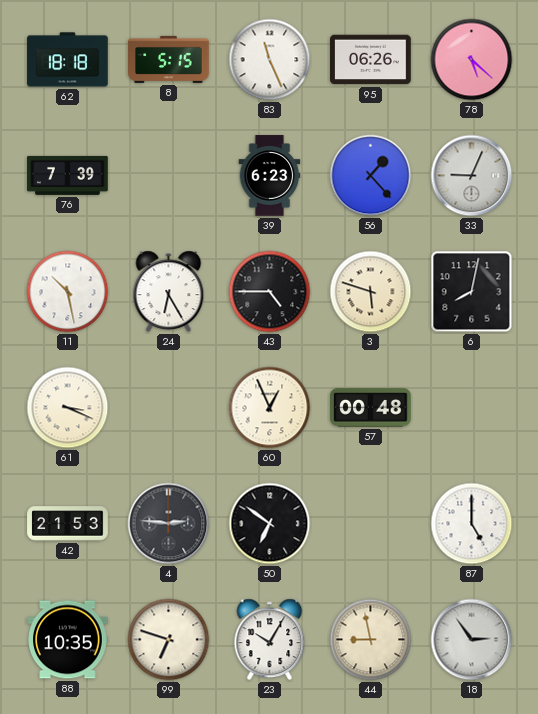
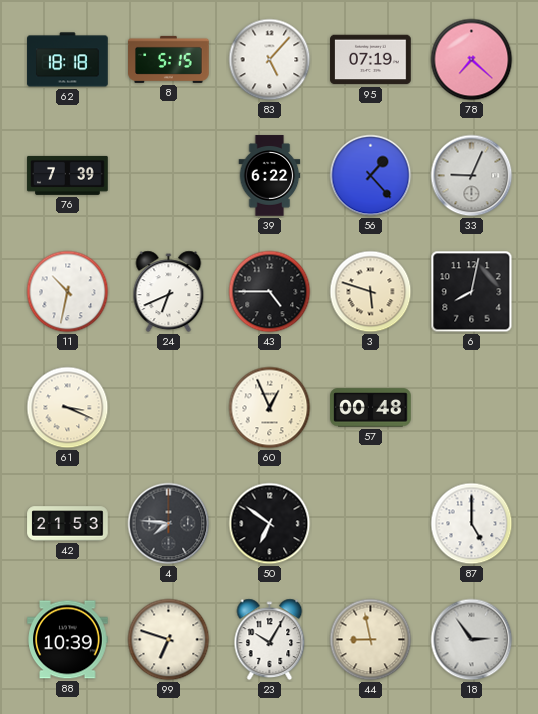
83: 11:26 -> 5:07
95: 06:26 -> 07:19
78: 5:22 -> 7:22
39: 6:23 -> 6:22
11: 10:28 -> 10:32
24: 6:25 -> 6:41
4: 2:46 -> 7:46
88: 10:35 -> 10:39
